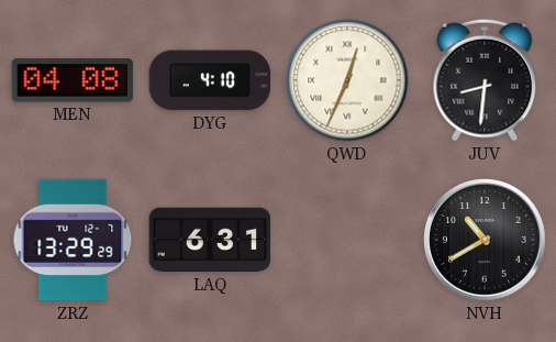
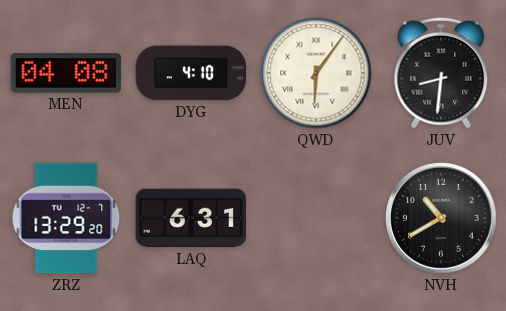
QWD: 12:34 -> 6:06
ZRZ: 13:29:29 -> 13:29:20
